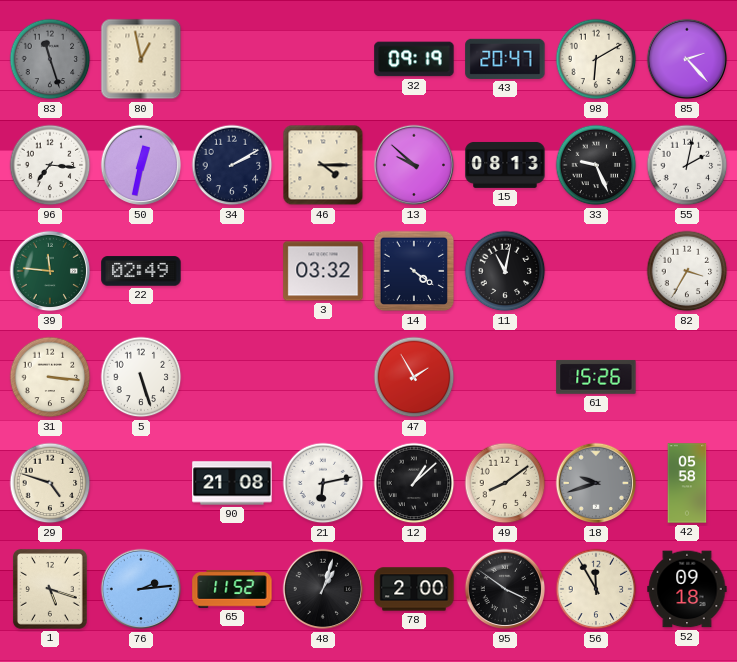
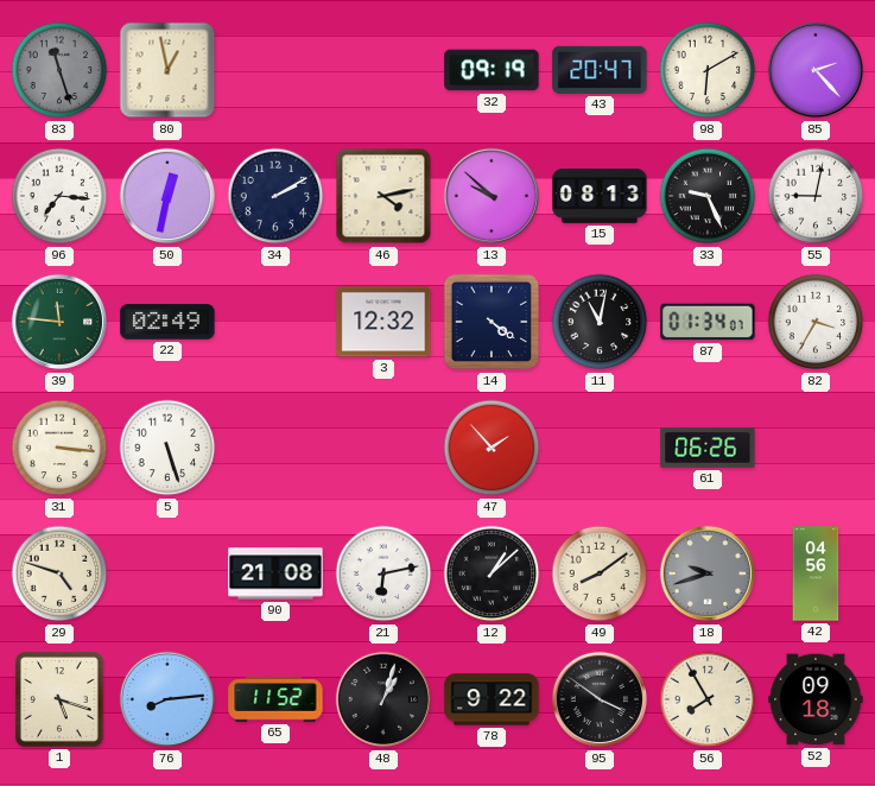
46: 4:15 -> 4:13
55: 2:02 -> 9:02
3: 03:32 -> 12:32
87: none -> 01:34
47: 1:55 -> 1:53
61: 15:26 -> 06:26
42: 05:58 -> 04:56
76: 2:14 -> 8:14
78: 2:00 -> 9:22
56: 11:55 -> 7:55
